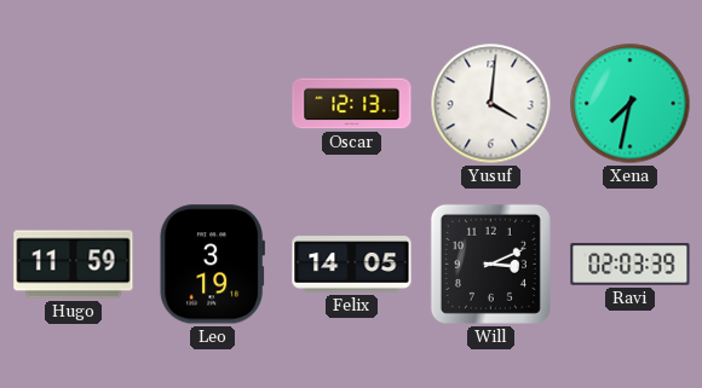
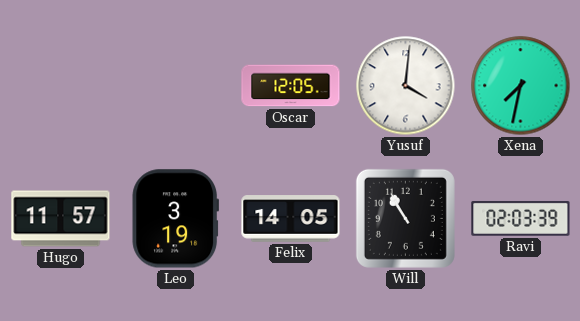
Oscar: 12:13 -> 12:05
Hugo: 11:59 -> 11:57
Will: 3:11 -> 10:55
